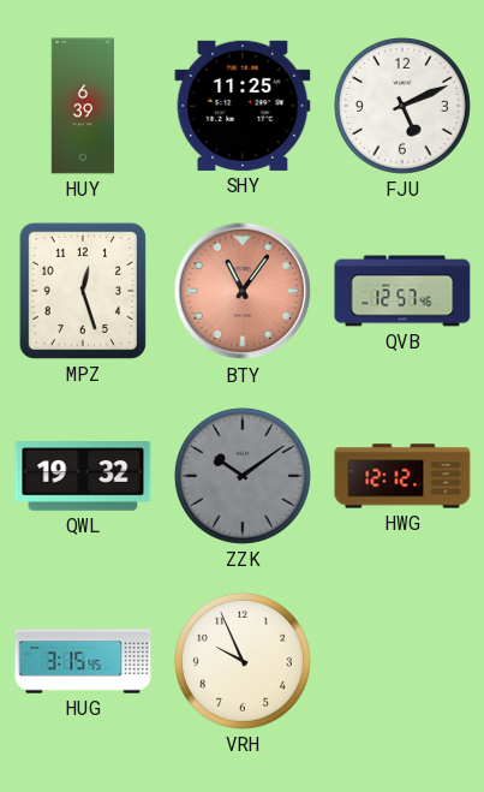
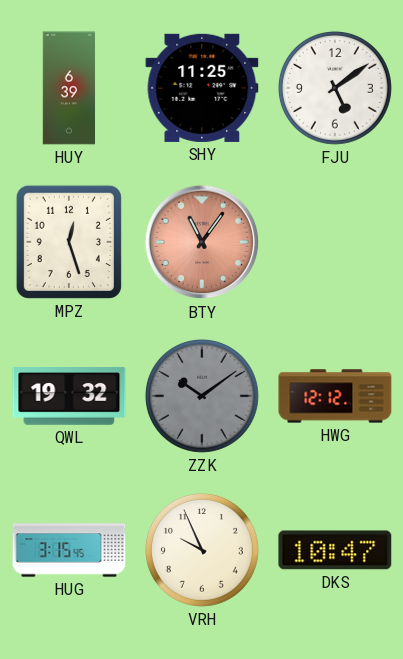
FJU: 5:11 -> 5:09
QVB: 12:57 -> none
DKS: none -> 10:47
